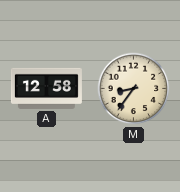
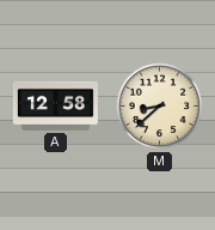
M: 8:36 -> 8:38
